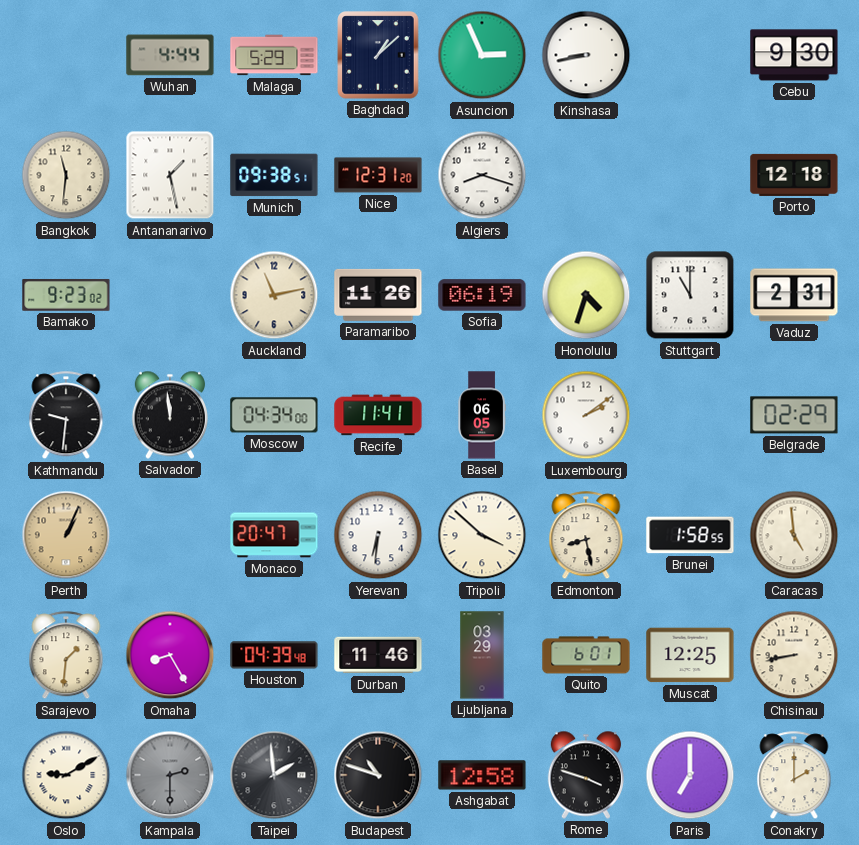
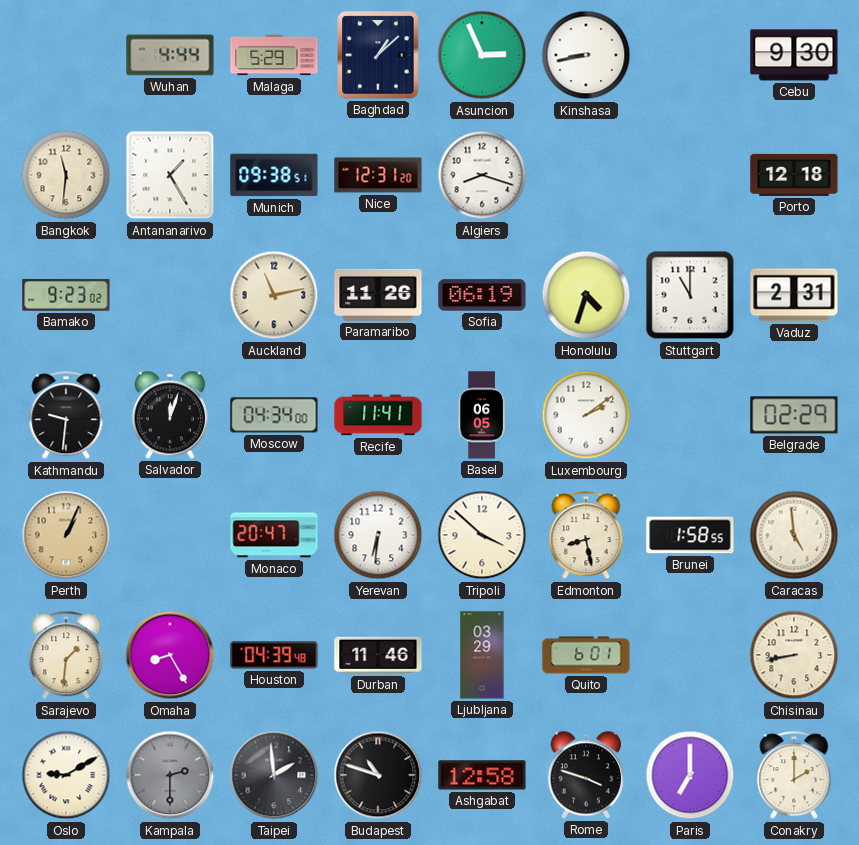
Antananarivo: 1:28 -> 1:25
Salvador: 11:59 -> 12:03
Muscat: 12:25 -> none
